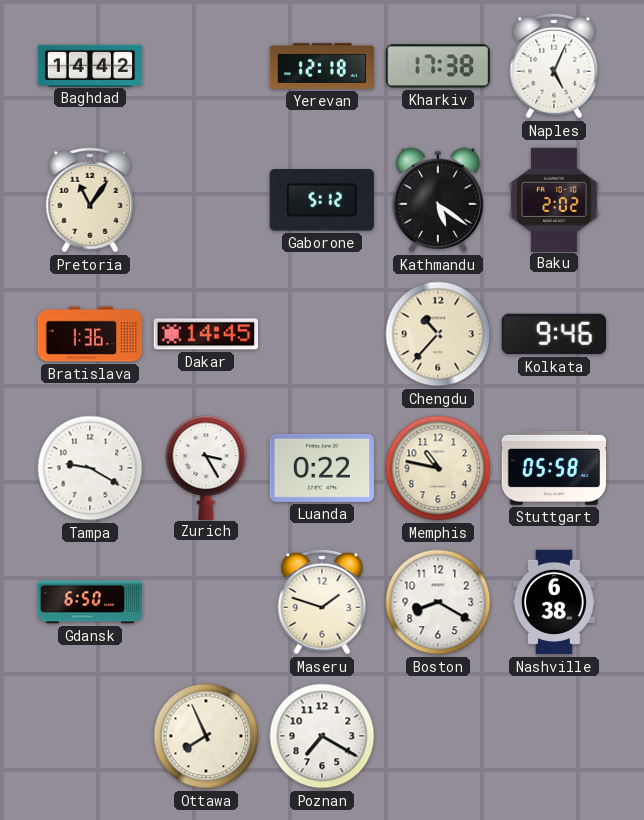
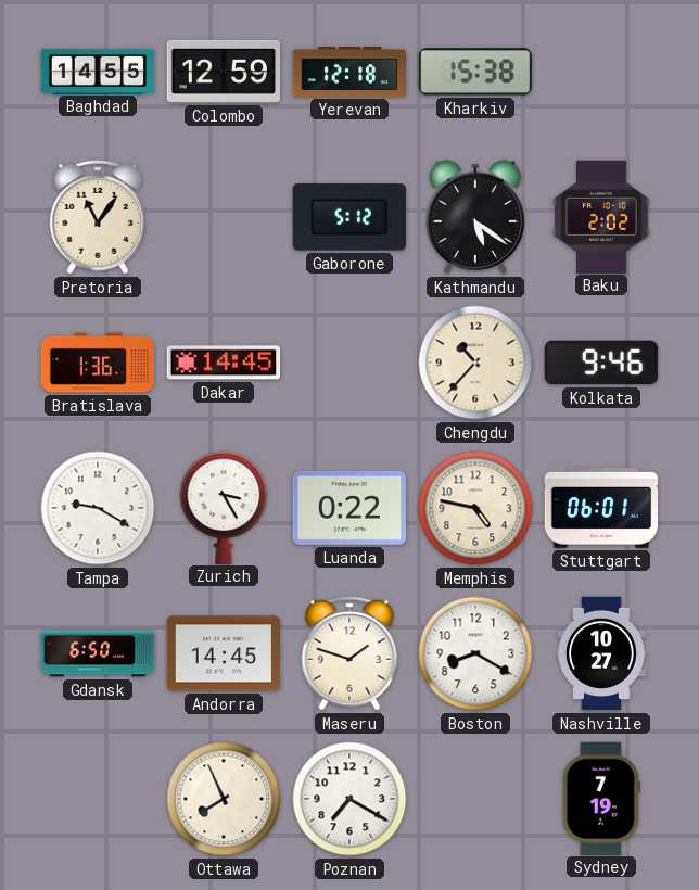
Baghdad: 14:42 -> 14:55
Colombo: none -> 12:59
Kharkiv: 17:38 -> 15:38
Naples: 5:04 -> none
Memphis: 10:47 -> 4:47
Stuttgart: 05:58 -> 06:01
Andorra: none -> 14:45
Nashville: 6:38 -> 10:27
Sydney: none -> 7:19
